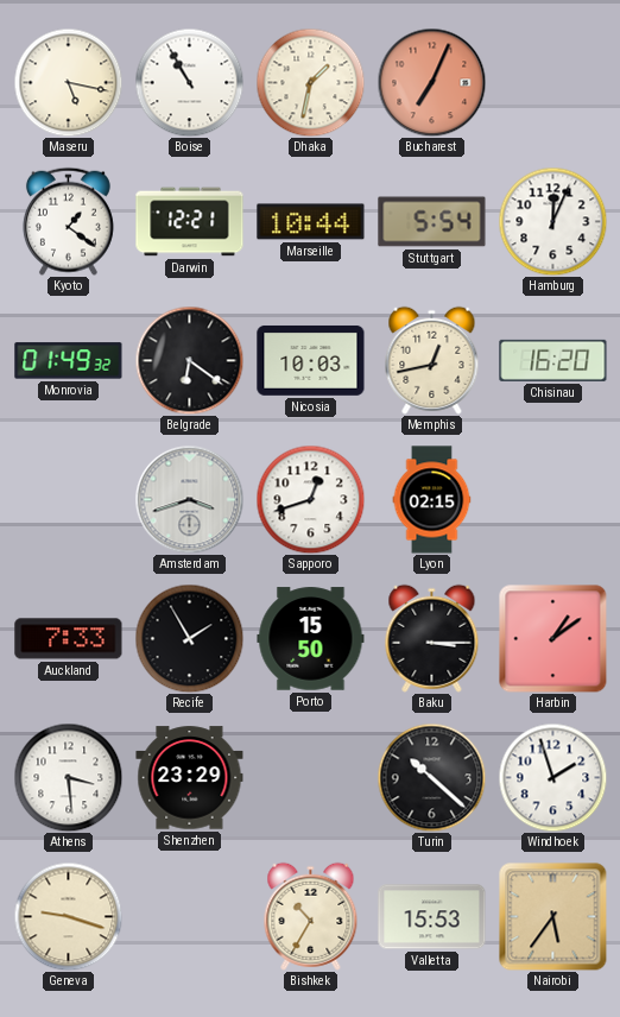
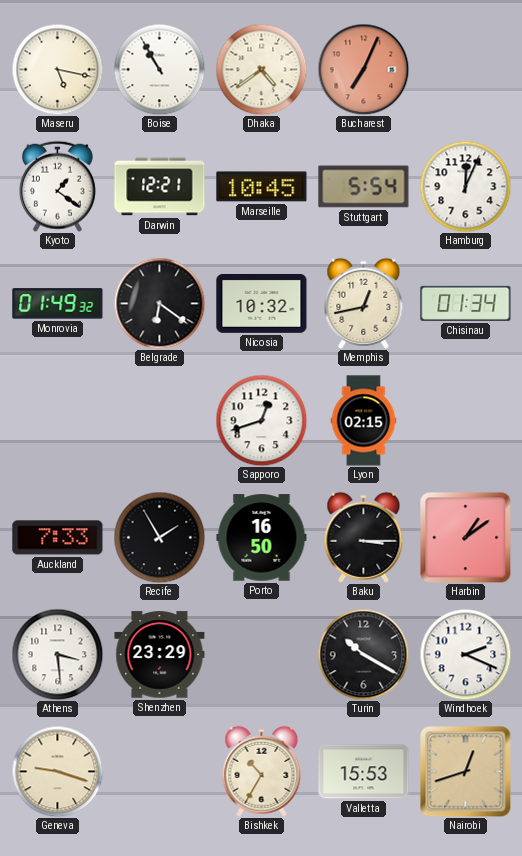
Dhaka: 1:32 -> 4:39
Marseille: 10:44 -> 10:45
Nicosia: 10:03 -> 10:32
Chisinau: 16:20 -> 01:34
Amsterdam: 3:42 -> none
Porto: 15:50 -> 16:50
Turin: 10:22 -> 10:20
Windhoek: 1:57 -> 2:19
Nairobi: 5:36 -> 12:42
